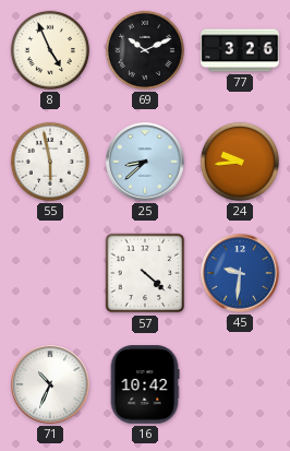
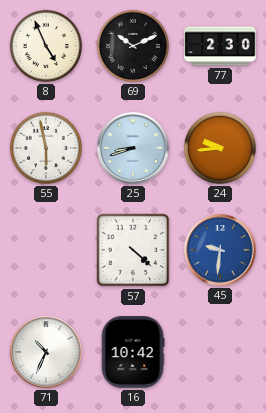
77: 3:26 -> 2:30
25: 8:38 -> 8:42
